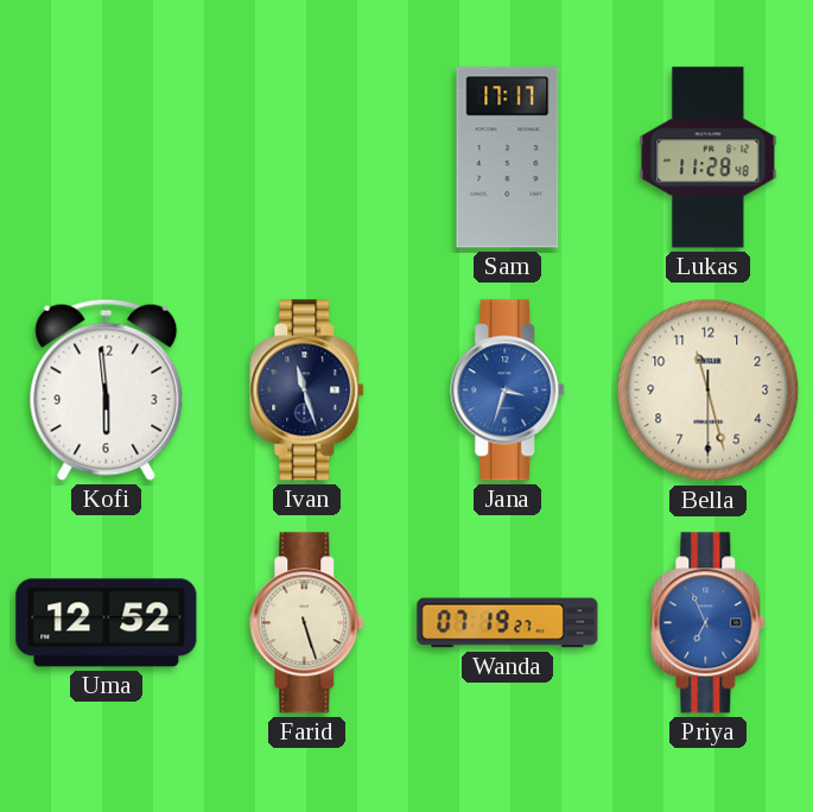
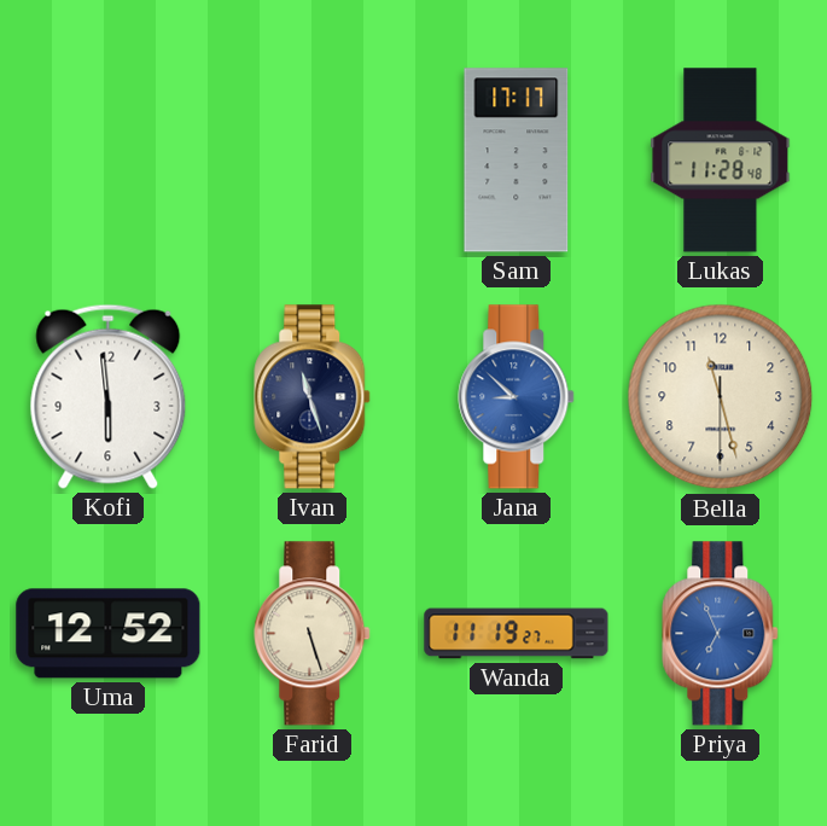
Jana: 3:33 -> 8:52
Wanda: 07:19 -> 11:19
